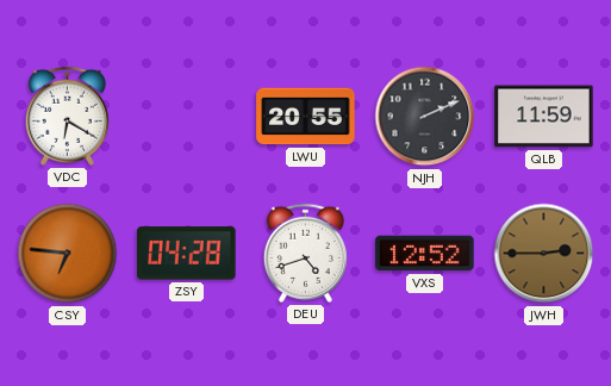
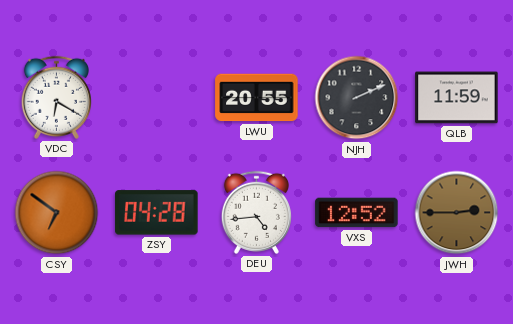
CSY: 6:46 -> 6:51
DEU: 4:42 -> 4:44
